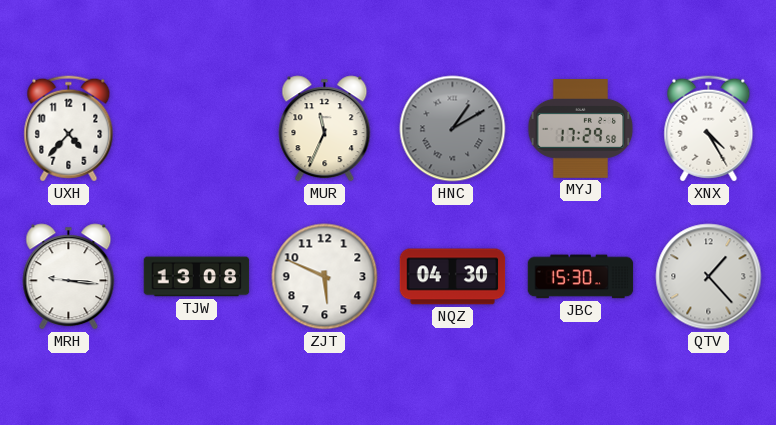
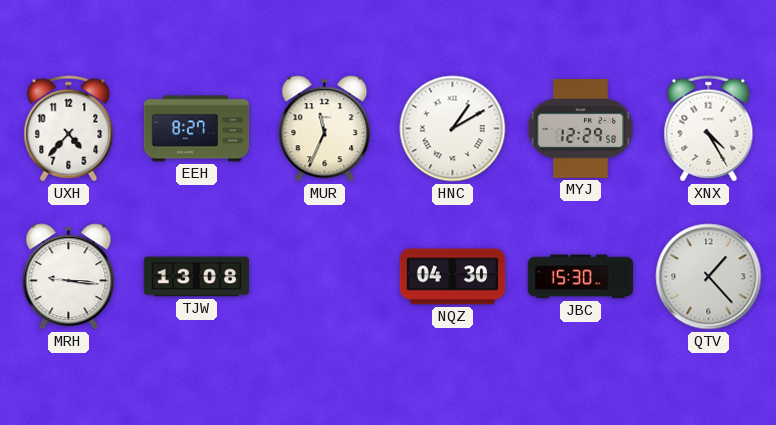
EEH: none -> 8:27
HNC dial: grey -> white
MYJ: 17:29 -> 12:29
ZJT: 5:49 -> none
